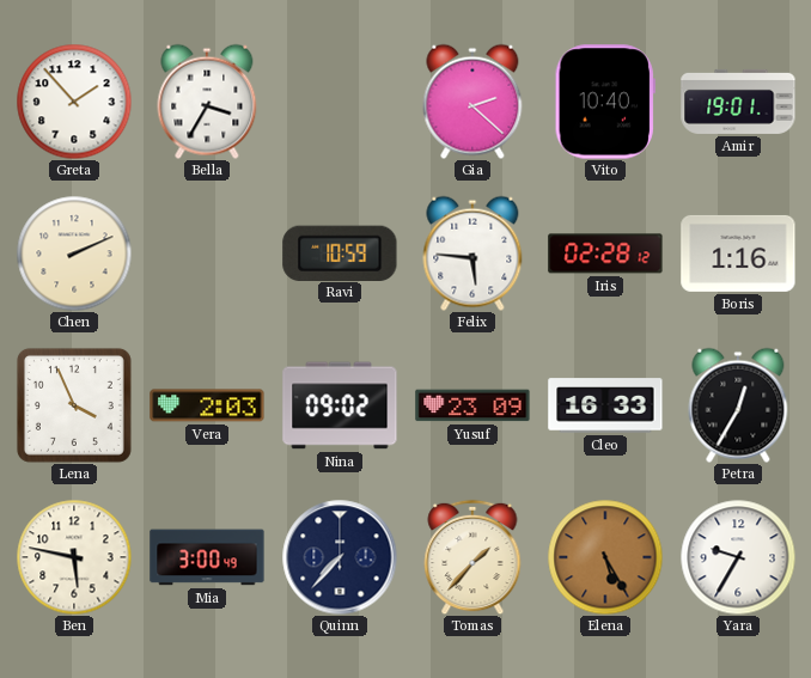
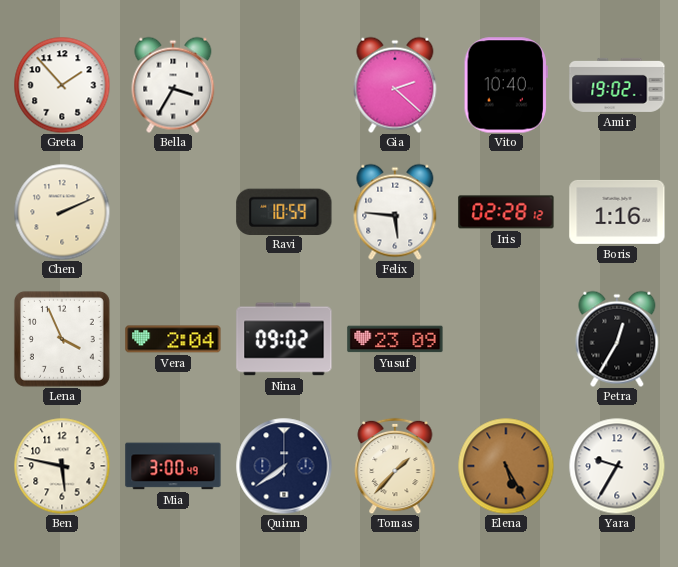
Amir: 19:01 -> 19:02
Vera: 2:03 -> 2:04
Cleo: 16:33 -> none
Quinn: 7:37 -> 7:39
